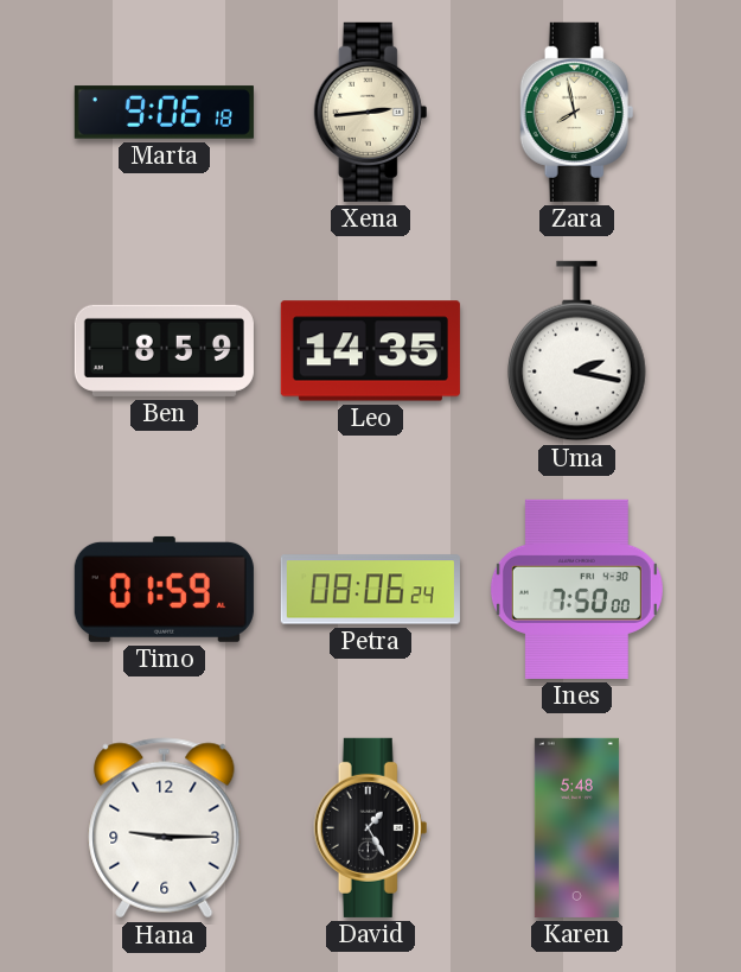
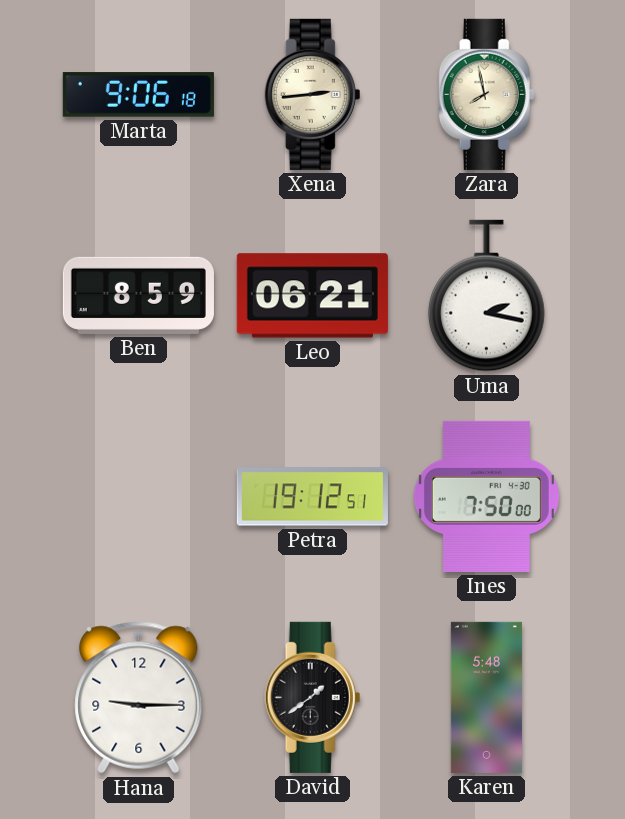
Leo: 14:35 -> 06:21
Timo: 01:59 -> none
Petra: 08:06 -> 19:12
David: 1:25 -> 1:39
